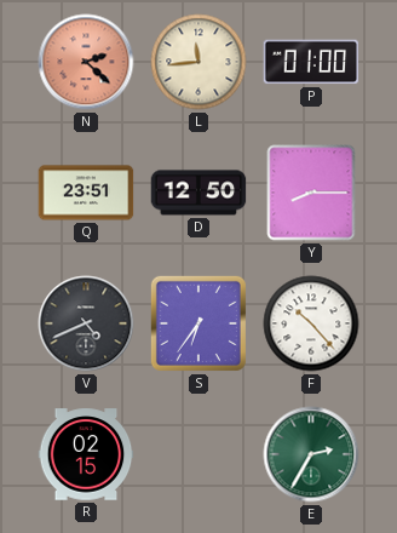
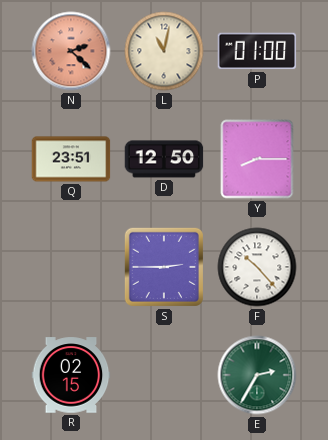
L: 11:44 -> 11:02
V: 4:41 -> none
S: 6:36 -> 2:45
